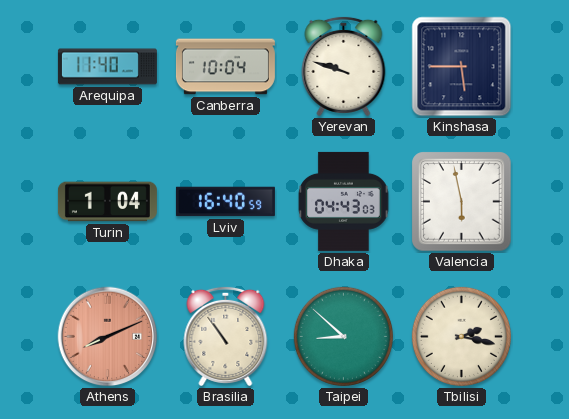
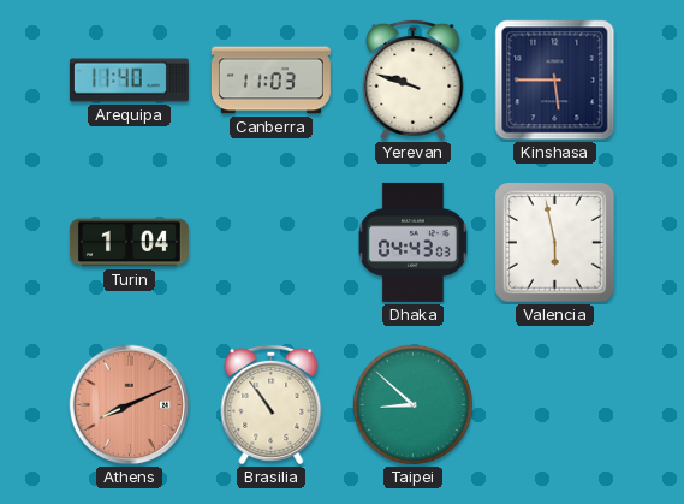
Canberra: 10:04 -> 11:03
Lviv: 16:40 -> none
Tbilisi: 2:17 -> none
